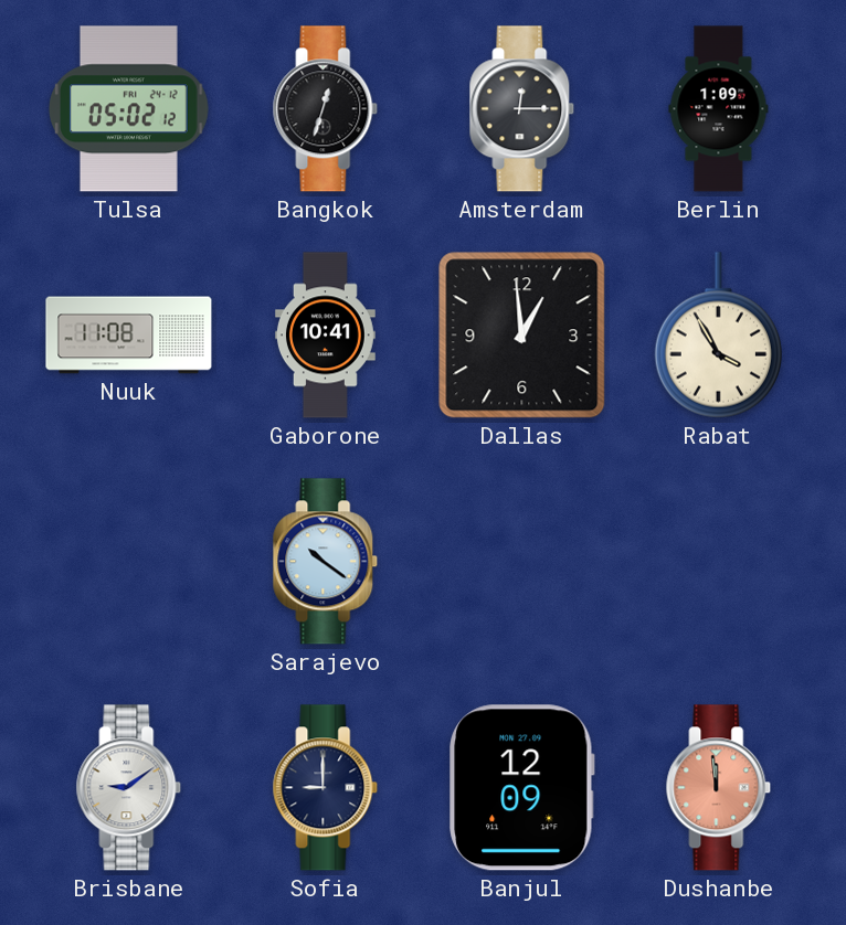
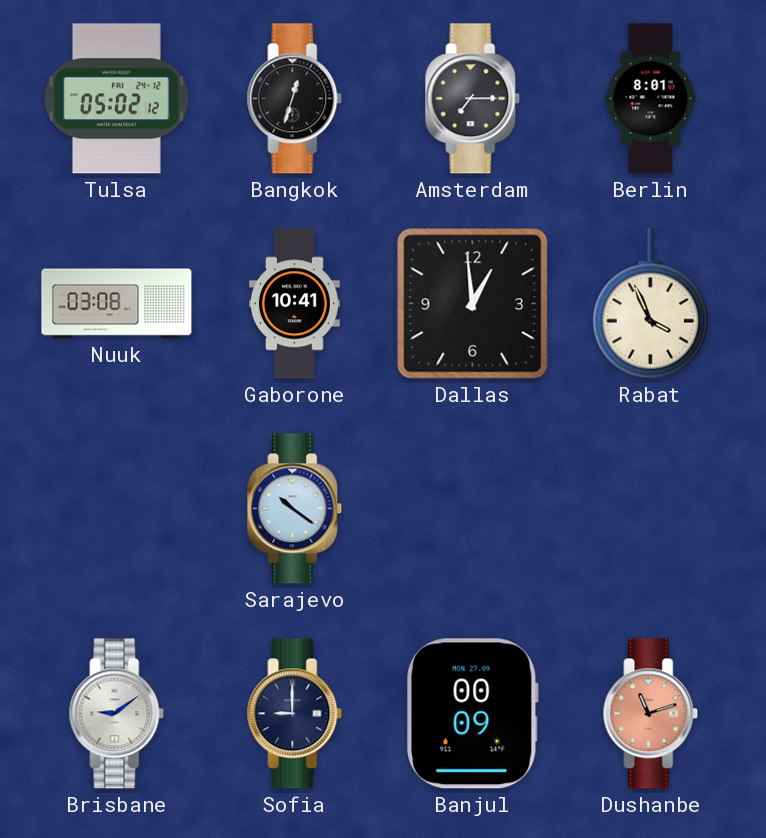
Amsterdam: 12:15 -> 7:15
Berlin: 1:09 -> 8:01
Nuuk: 11:08 -> 03:08
Rabat: 3:55 -> 3:56
Banjul: 12:09 -> 00:09
Dushanbe: 11:59 -> 11:12
